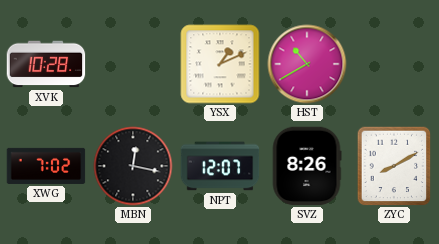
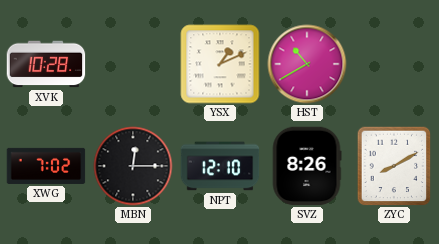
MBN: 12:17 -> 12:15
NPT: 12:07 -> 12:10
